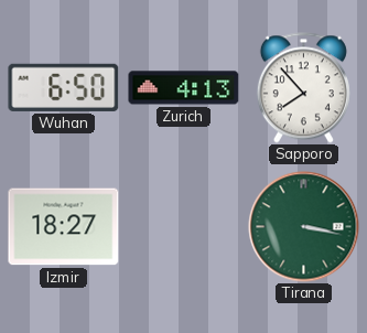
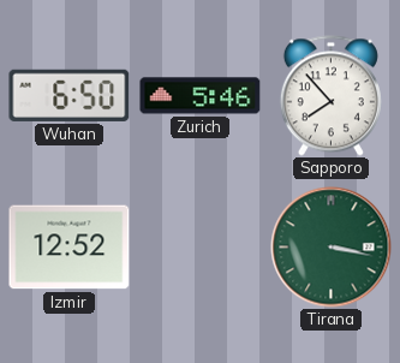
Zurich: 4:13 -> 5:46
Izmir: 18:27 -> 12:52
